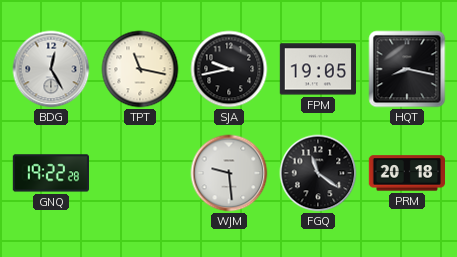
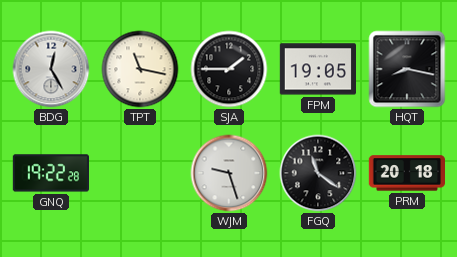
SJA: 9:43 -> 1:45
WJM: 9:29 -> 9:27
